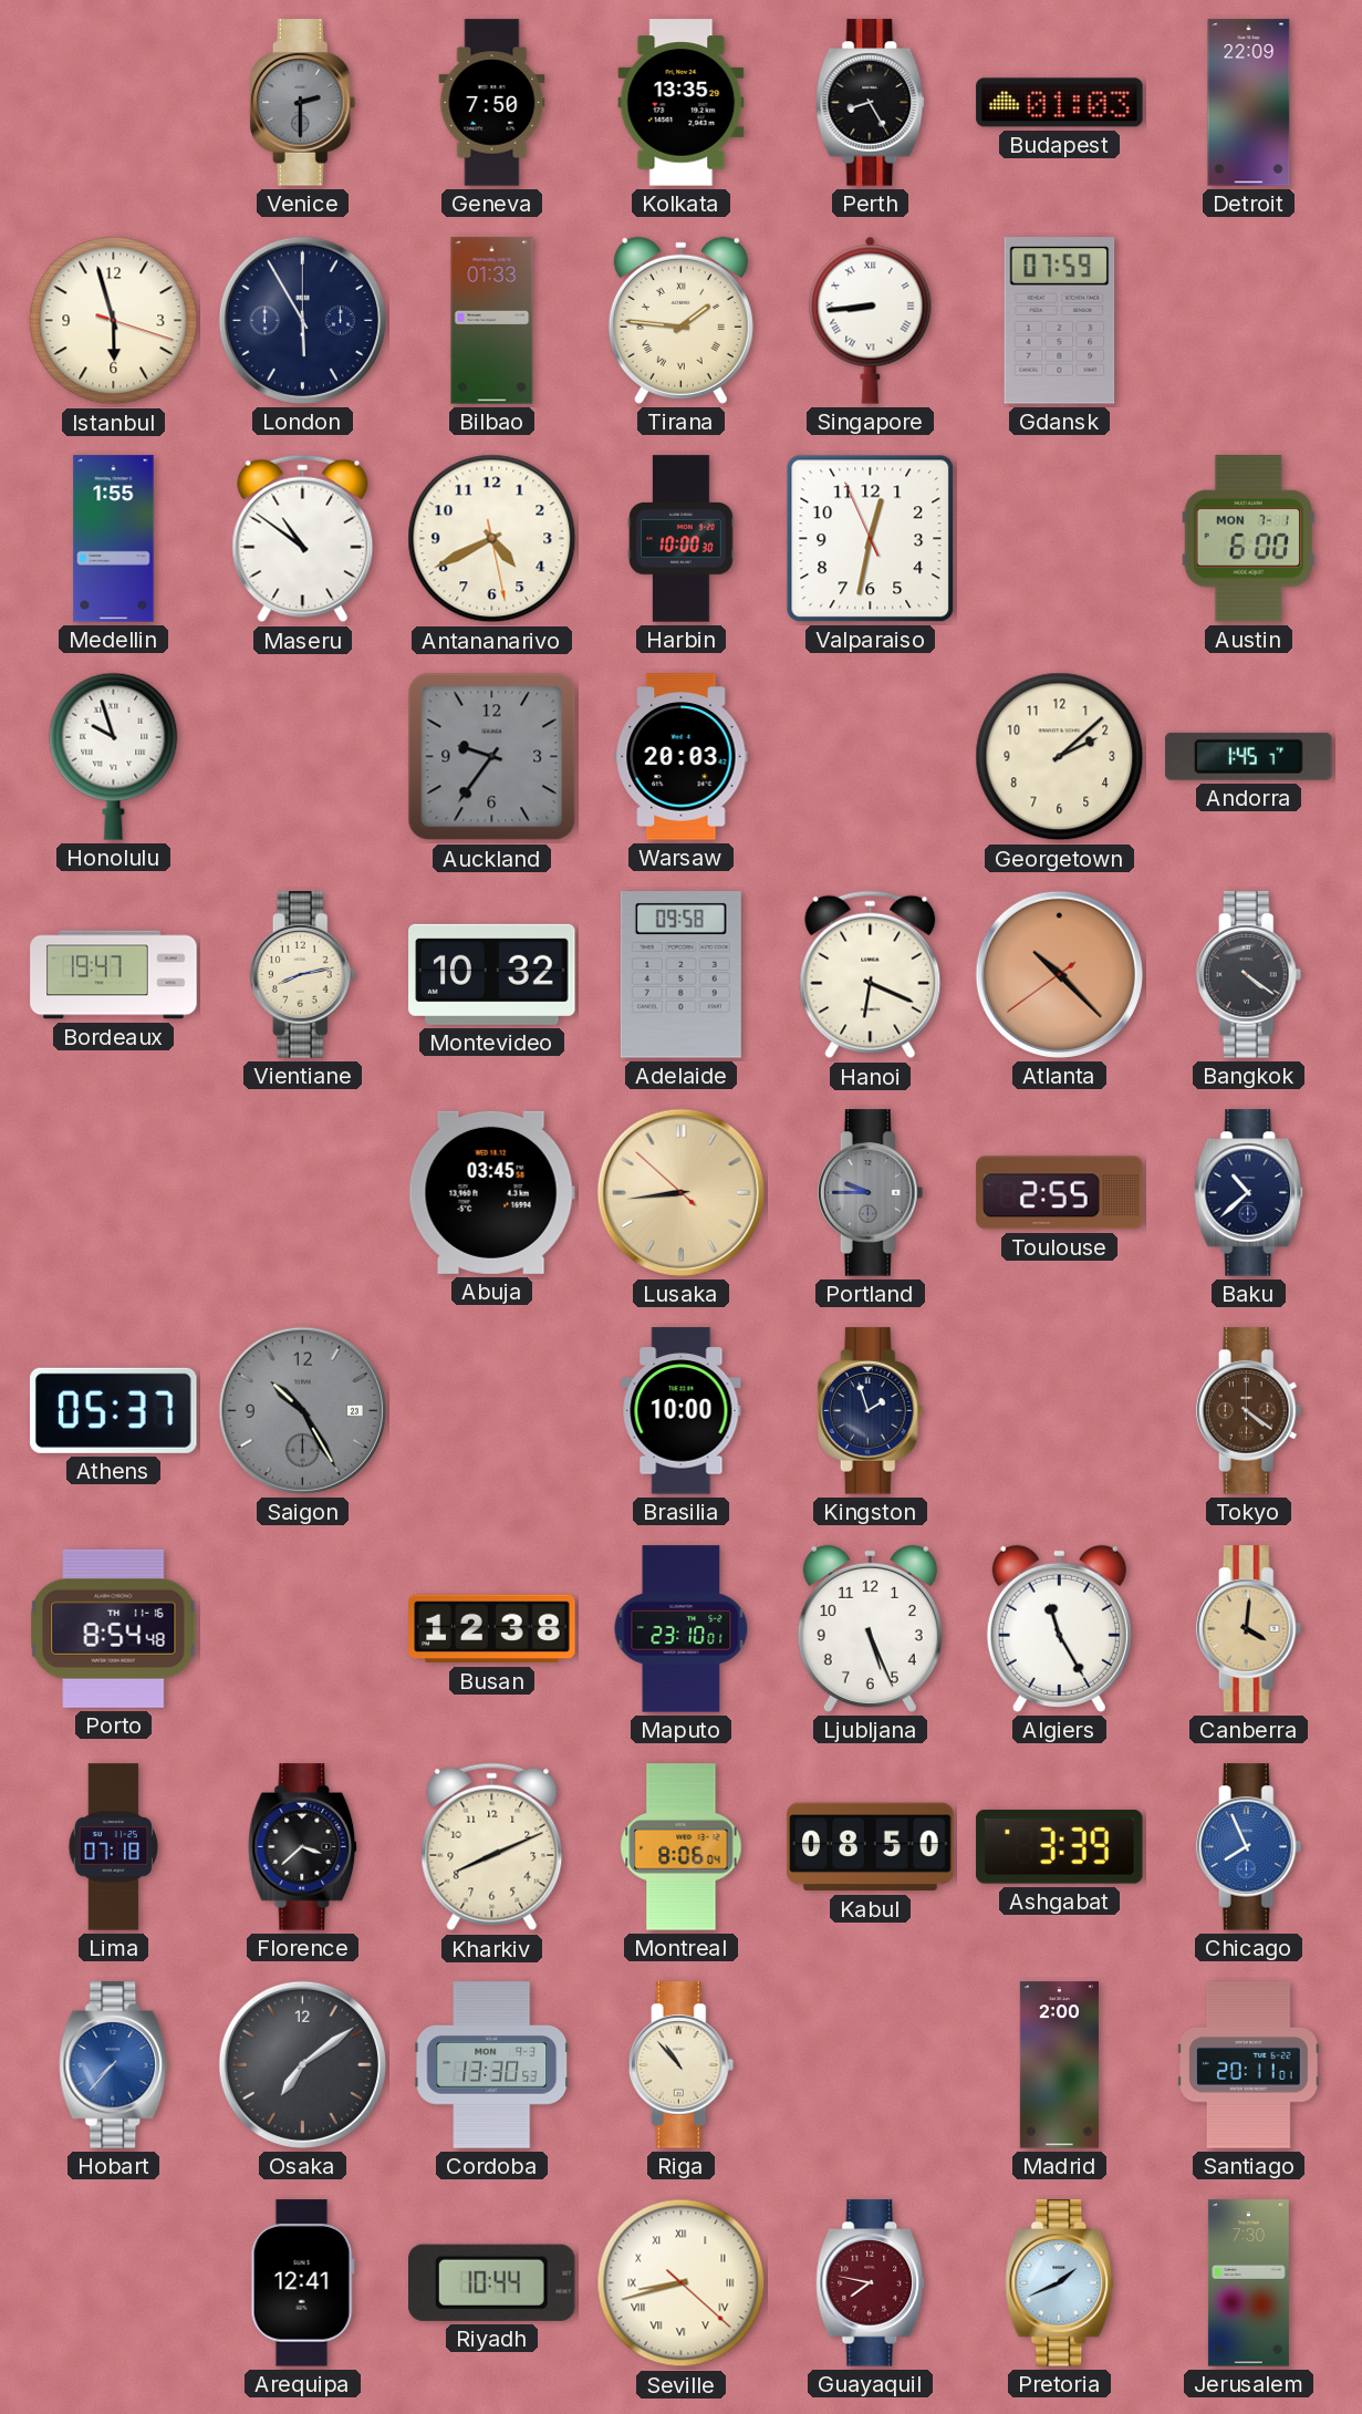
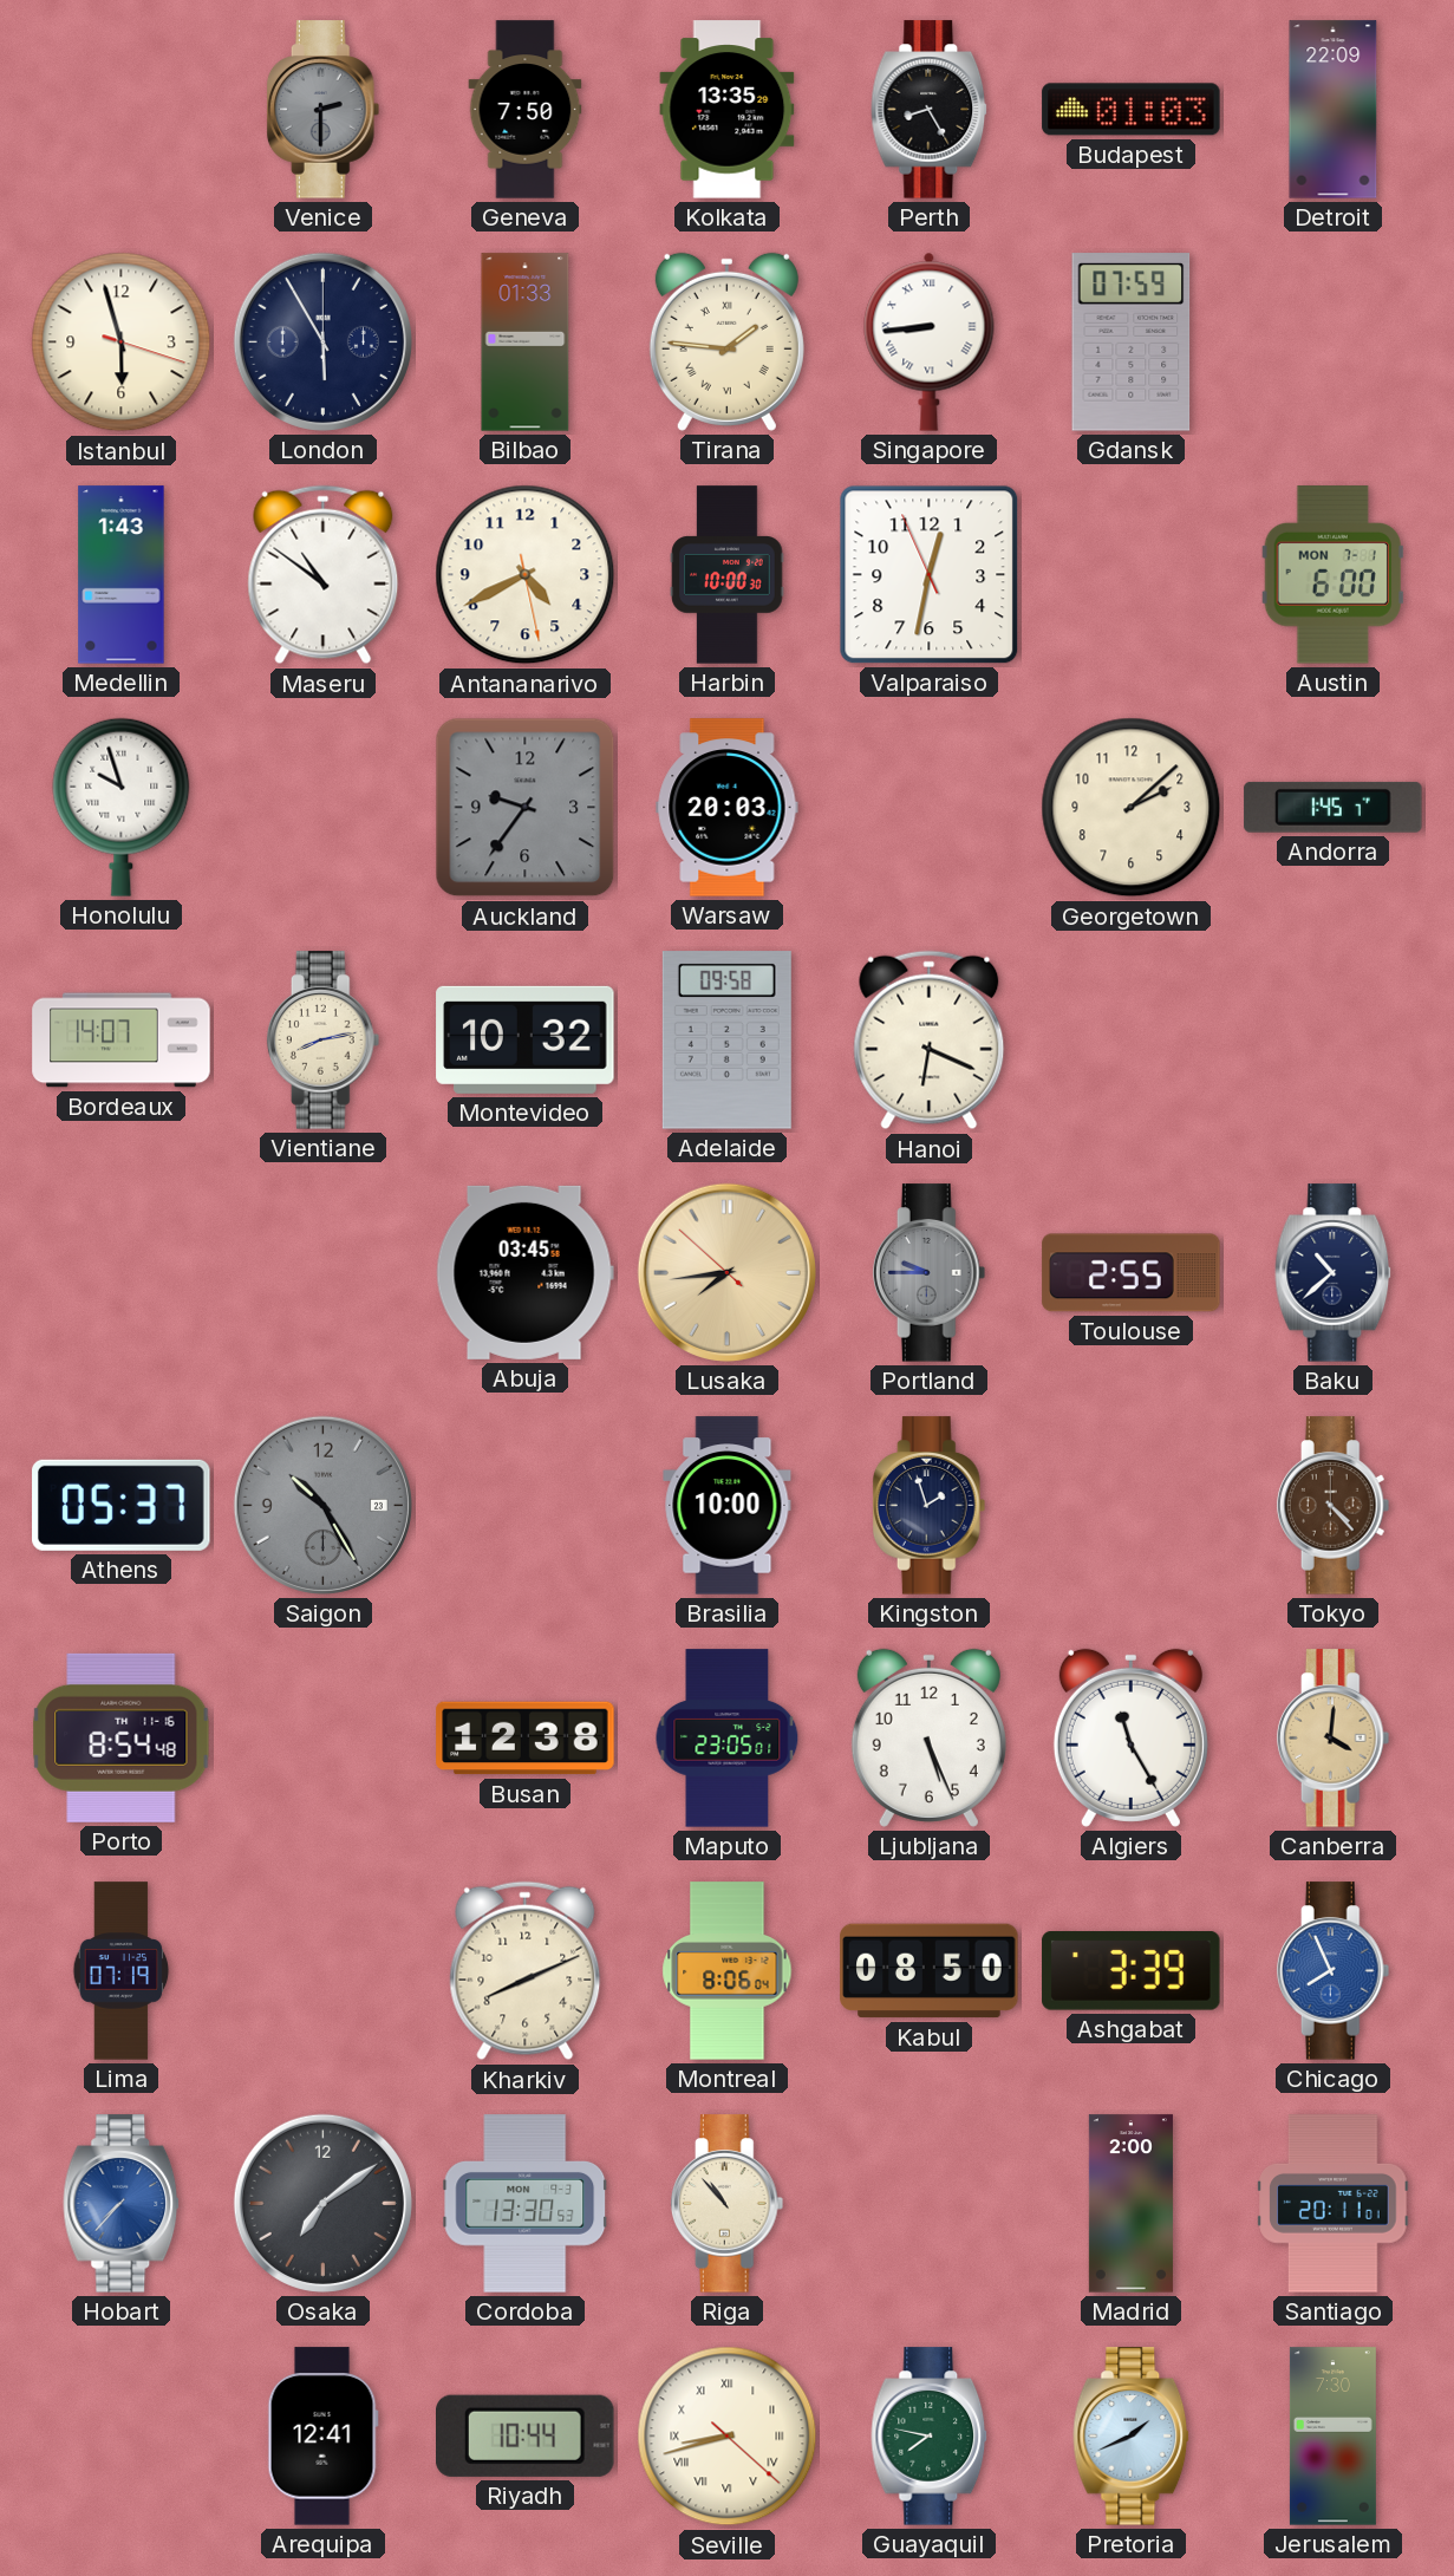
Medellin: 1:55 -> 1:43
Bordeaux: 19:47 -> 14:07
Atlanta: 10:22 -> none
Bangkok: 4:21 -> none
Lusaka: 8:43 -> 7:43
Tokyo: 4:21 -> 4:23
Maputo: 23:10 -> 23:05
Lima: 07:18 -> 07:19
Florence: 3:38 -> none
Guayaquil dial: burgundy -> green
